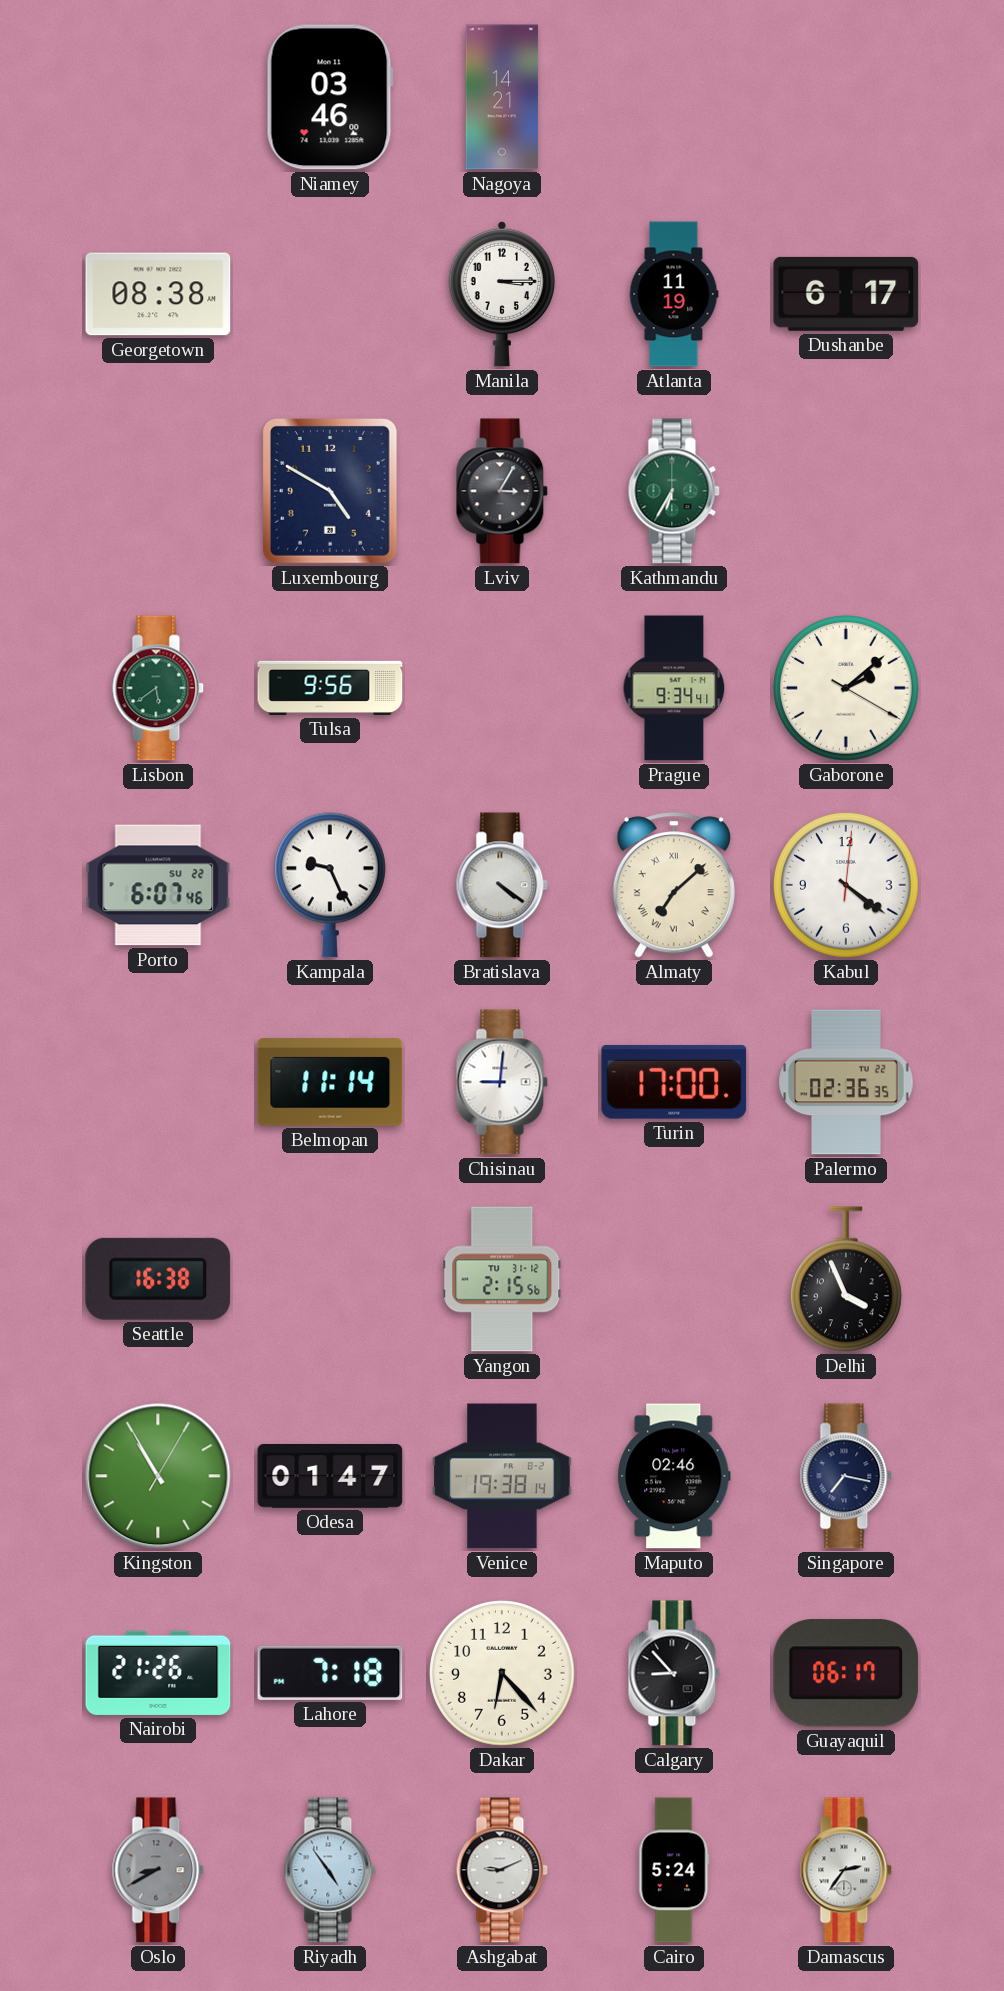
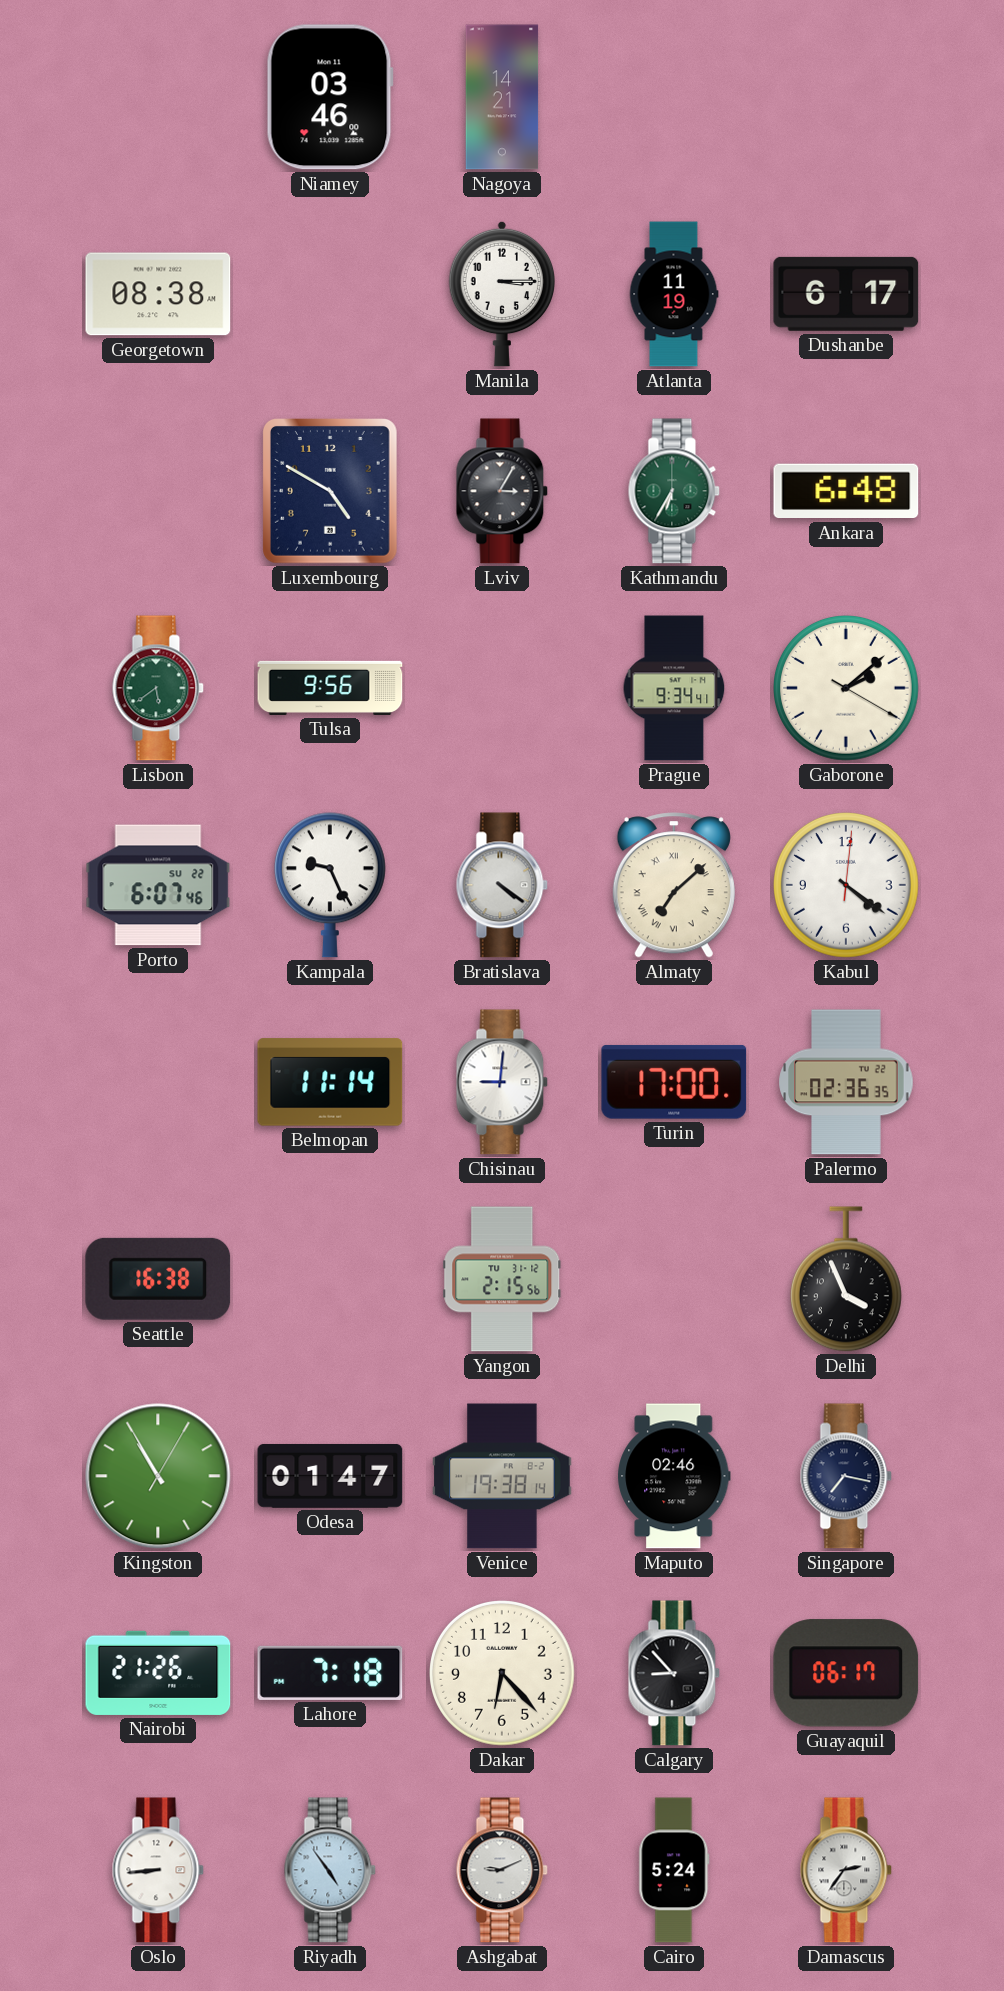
Ankara: none -> 6:48
Oslo: 8:40 -> 8:44
Oslo dial: grey -> white
